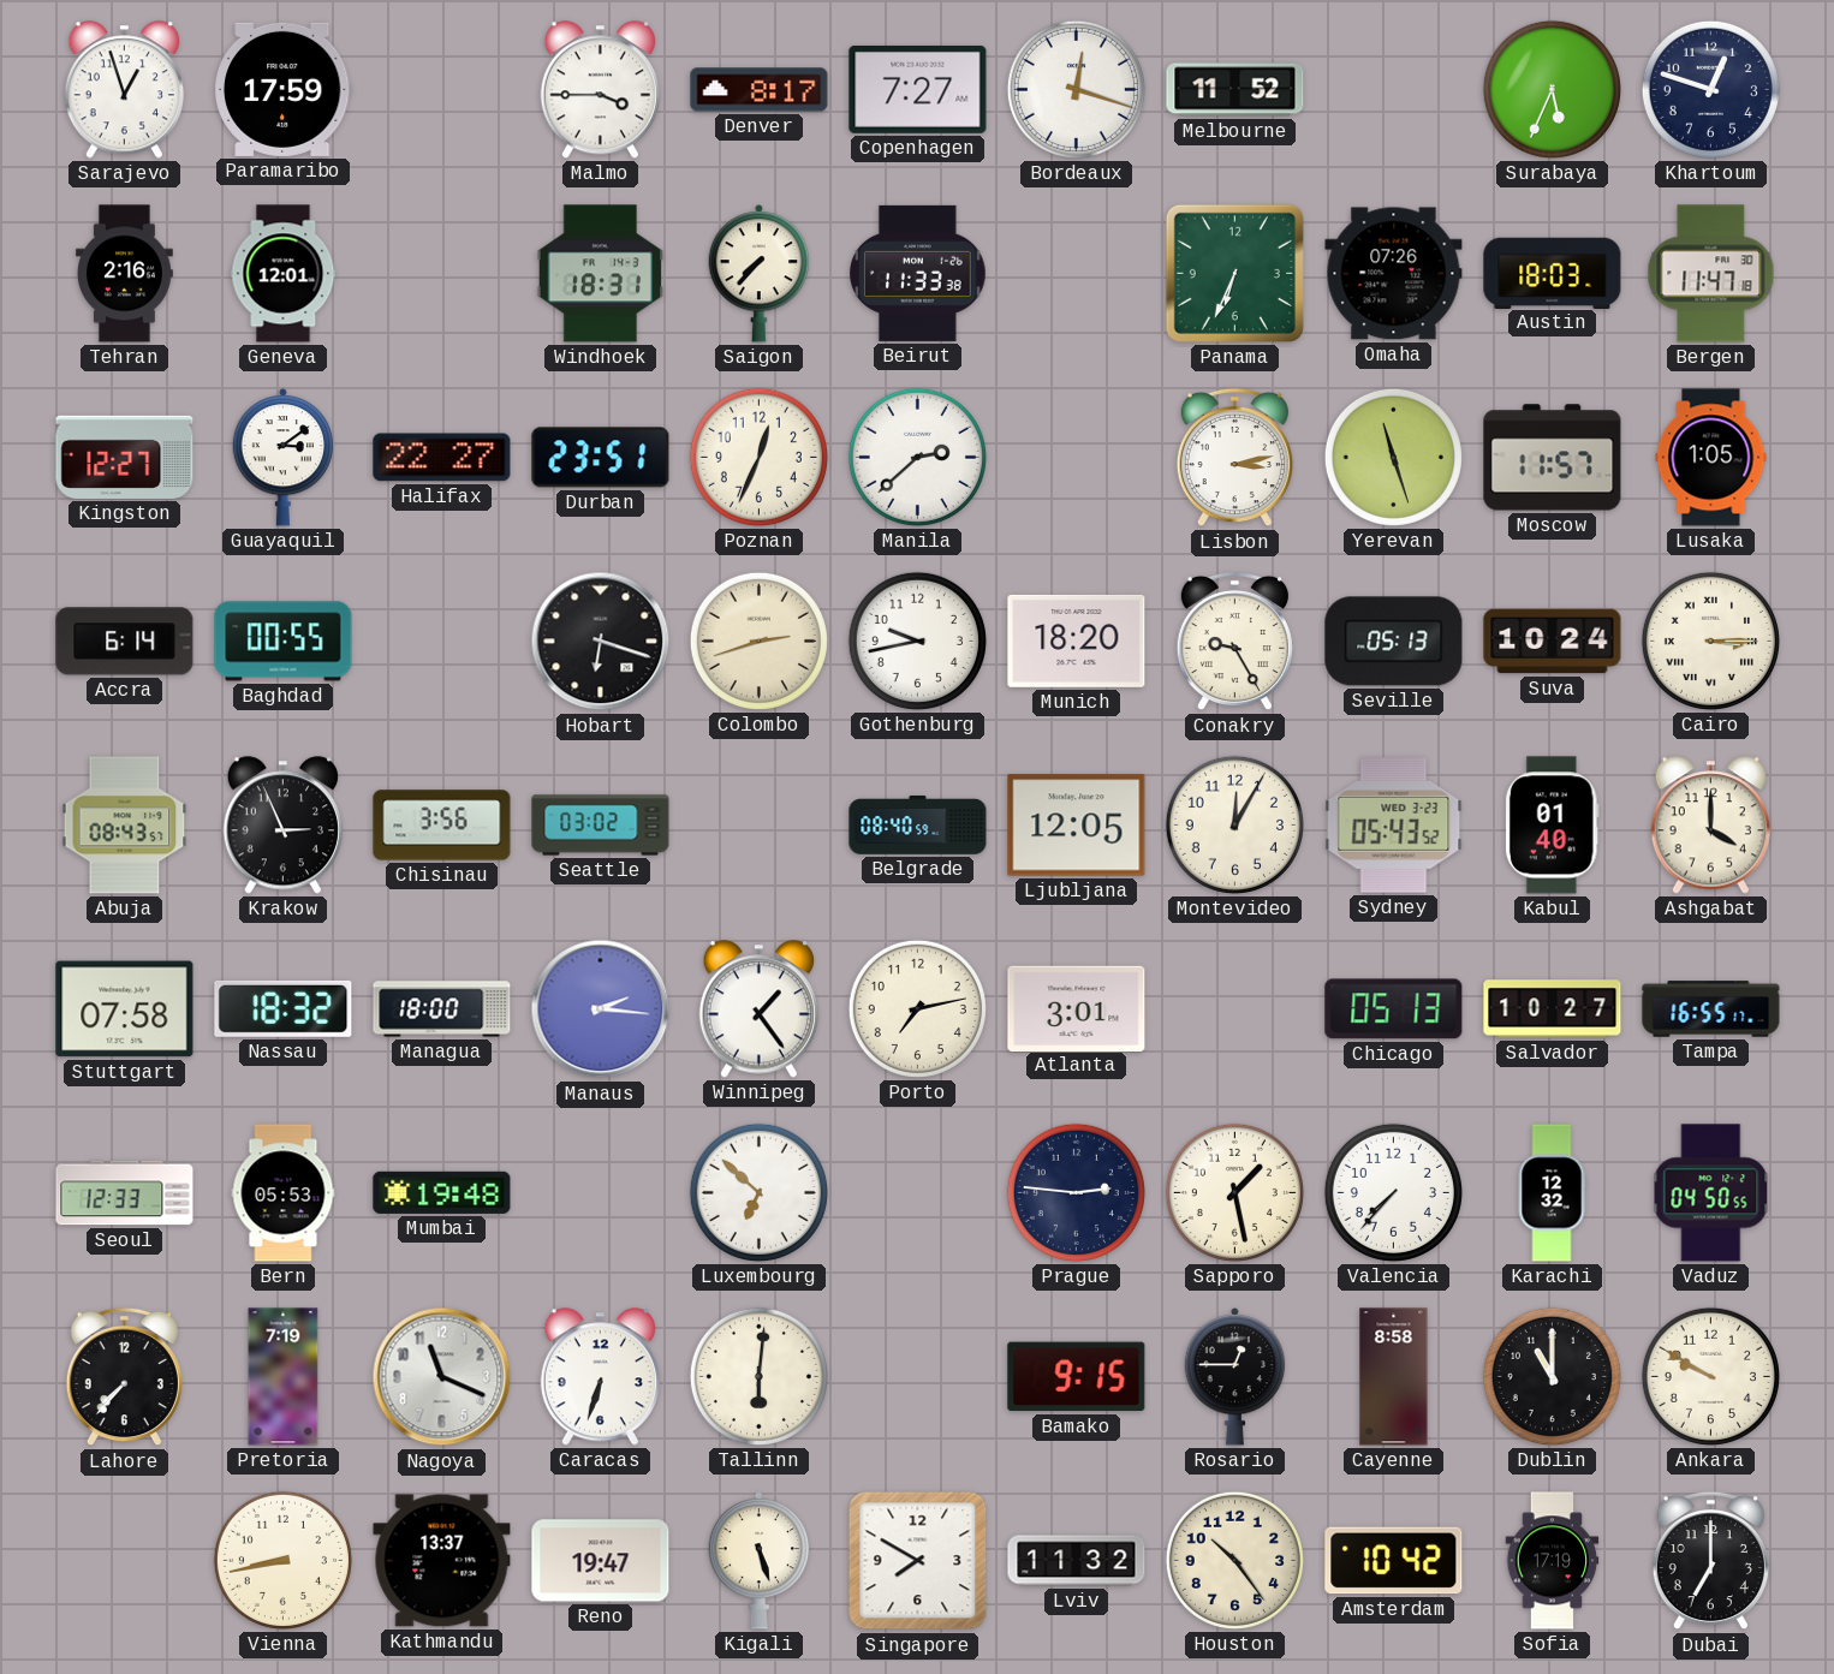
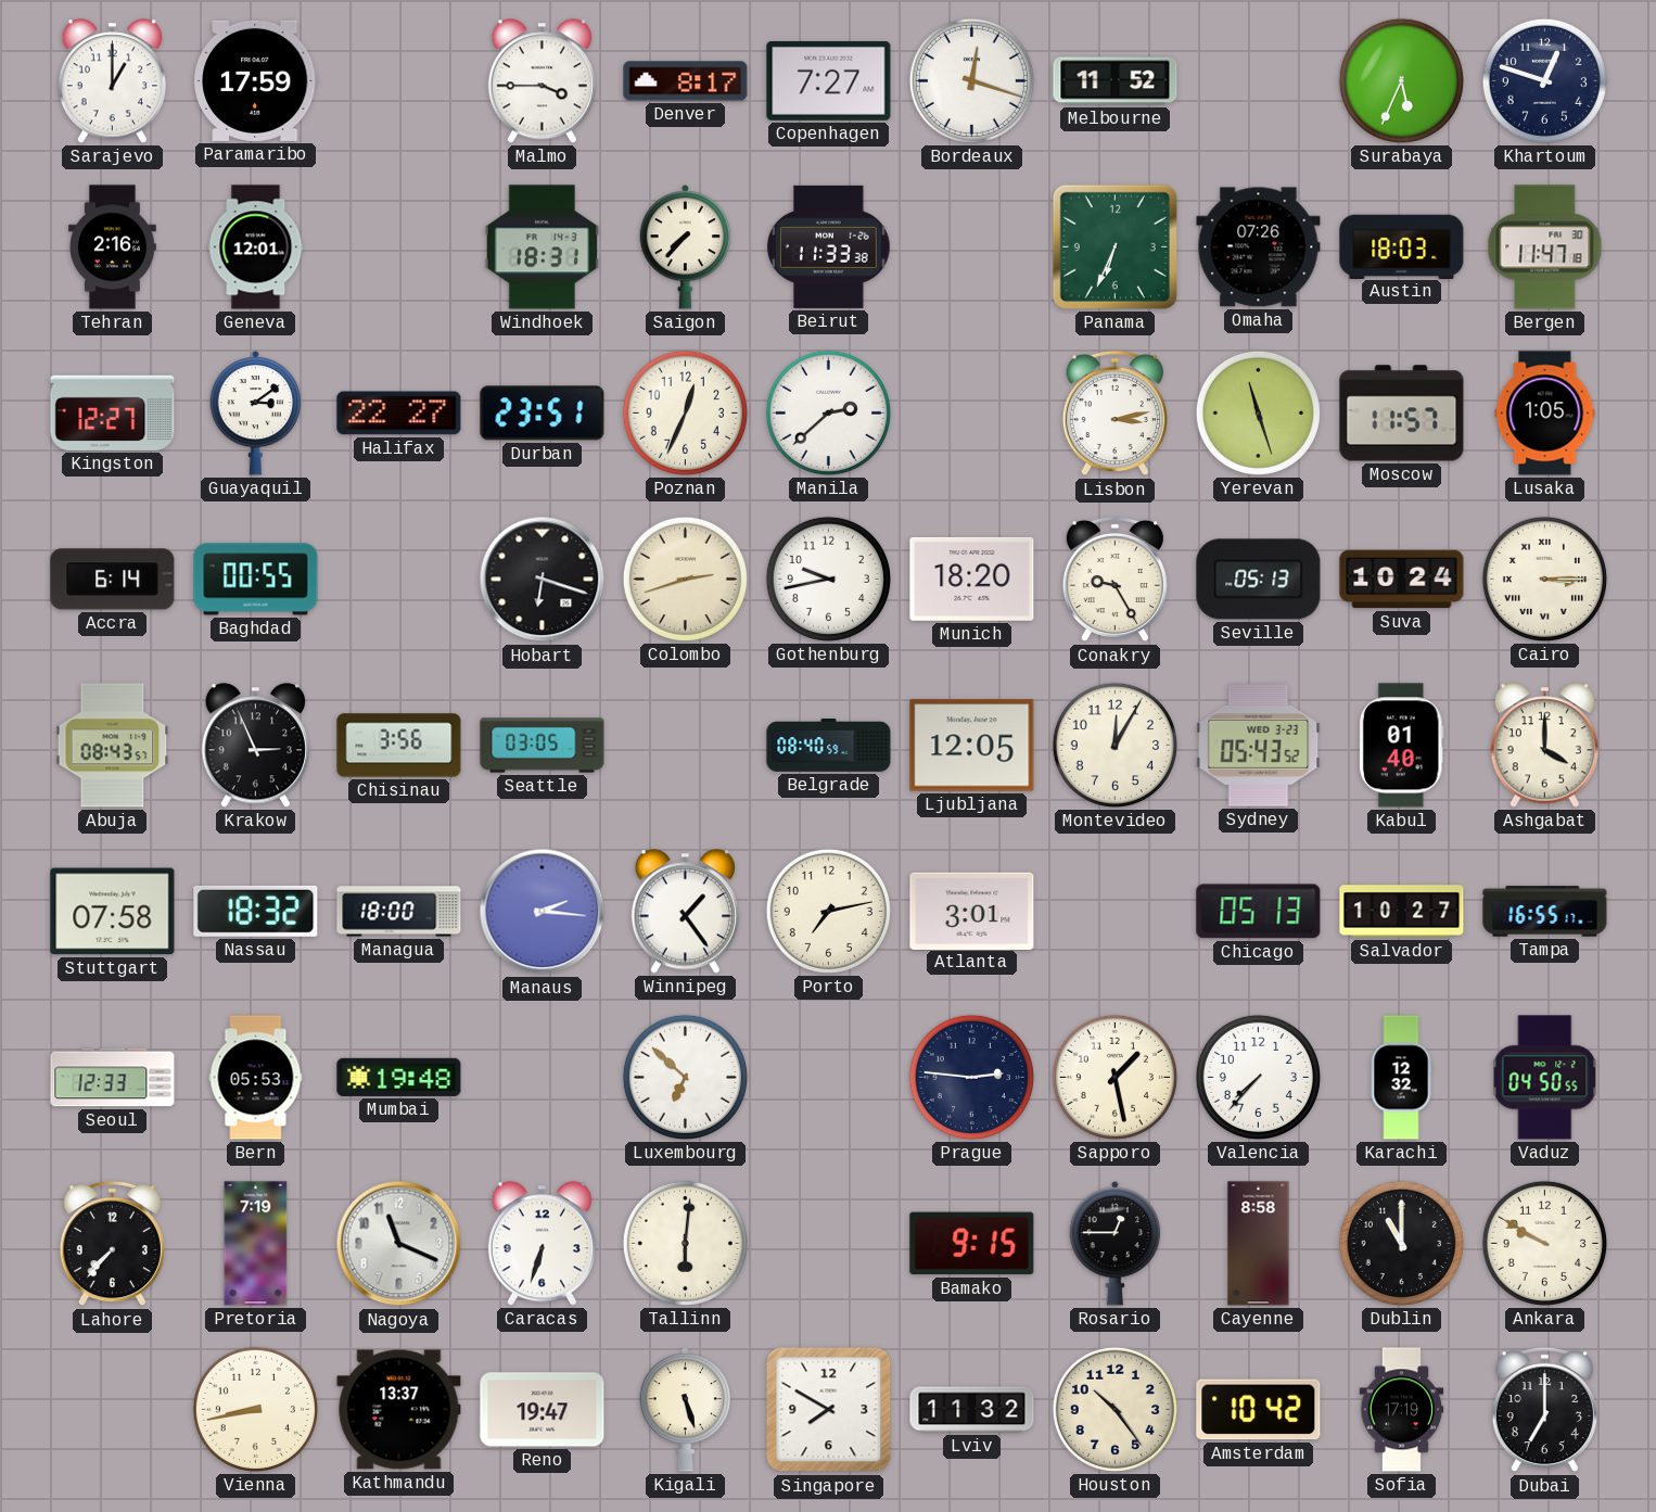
Sarajevo: 12:57 -> 1:00
Seattle: 03:02 -> 03:05
